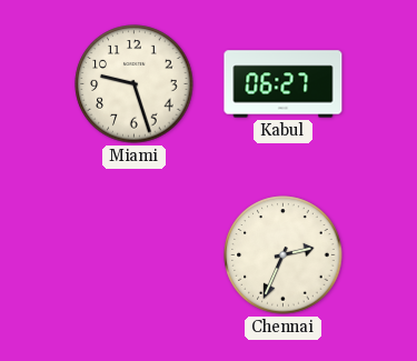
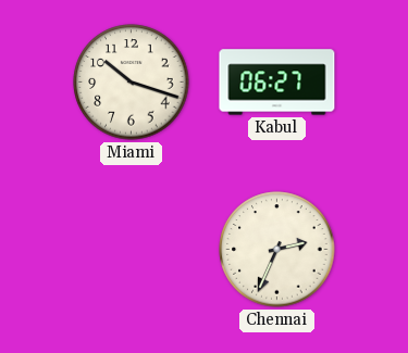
Miami: 9:27 -> 10:18
